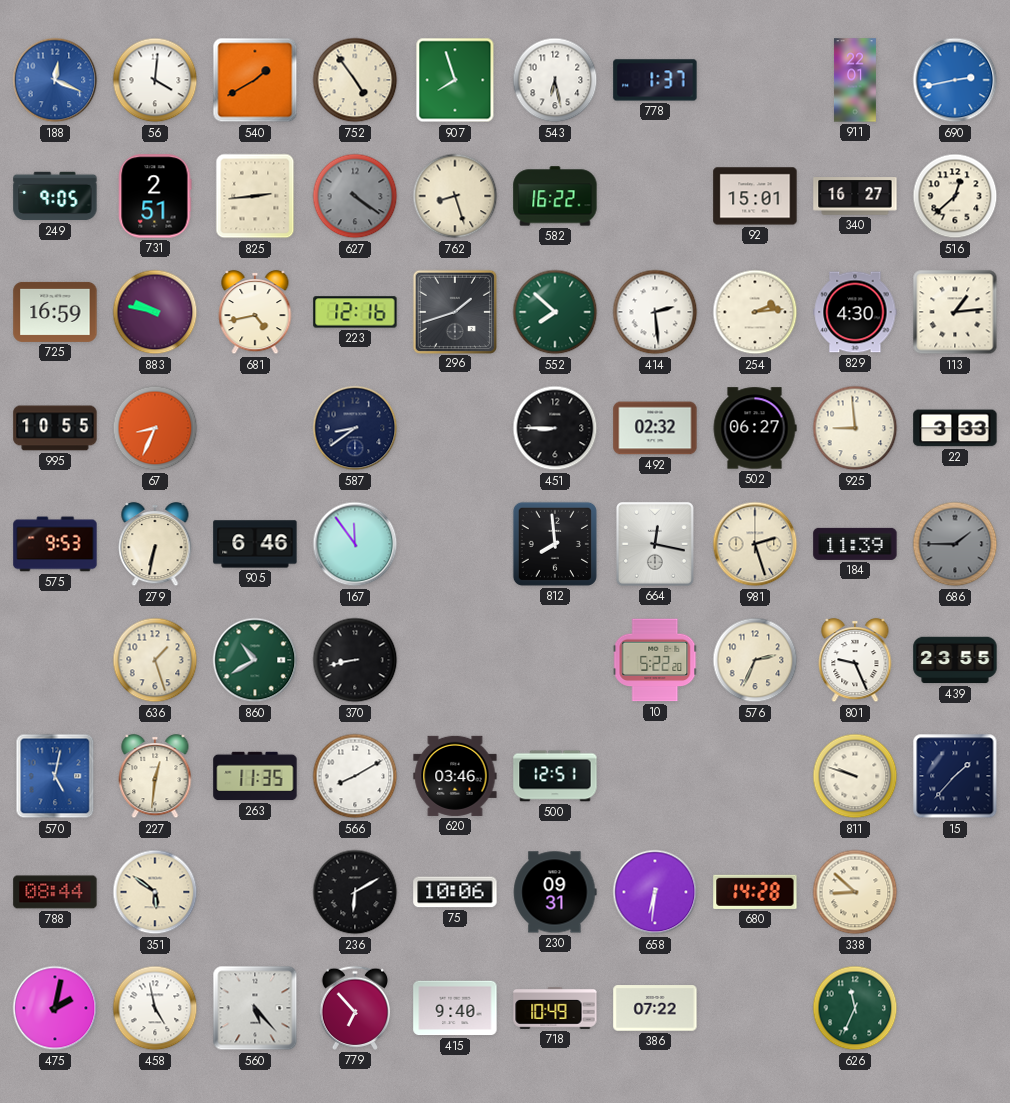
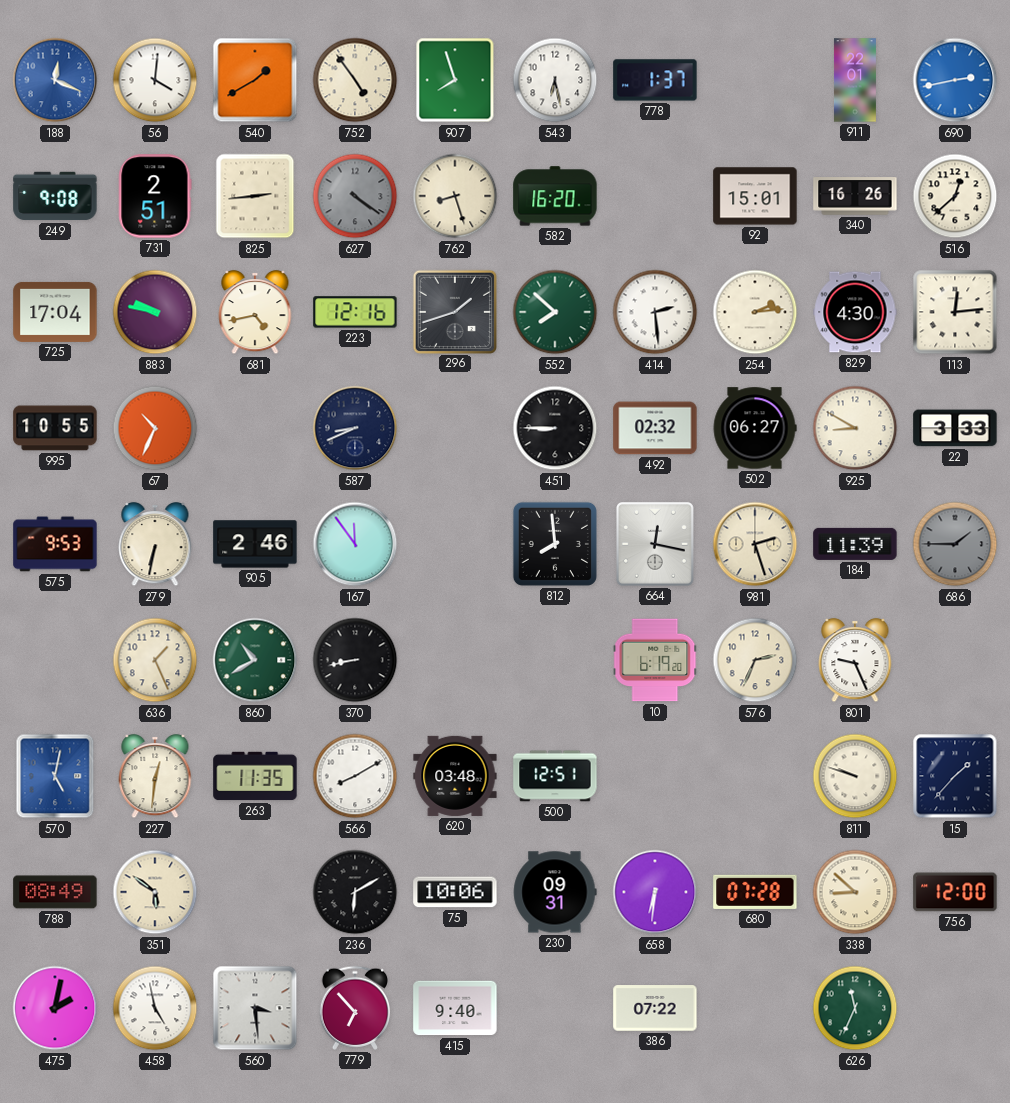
249: 9:05 -> 9:08
582: 16:22 -> 16:20
340: 16:27 -> 16:26
725: 16:59 -> 17:04
113: 1:14 -> 12:14
67: 8:34 -> 10:34
587: 8:39 -> 8:41
925: 8:59 -> 8:50
905: 6:46 -> 2:46
636: 1:27 -> 1:26
10: 5:22 -> 6:19
439: 23:55 -> none
620: 03:46 -> 03:48
788: 08:44 -> 08:49
680: 14:28 -> 07:28
756: none -> 12:00
560: 5:23 -> 3:29
718: 10:49 -> none
